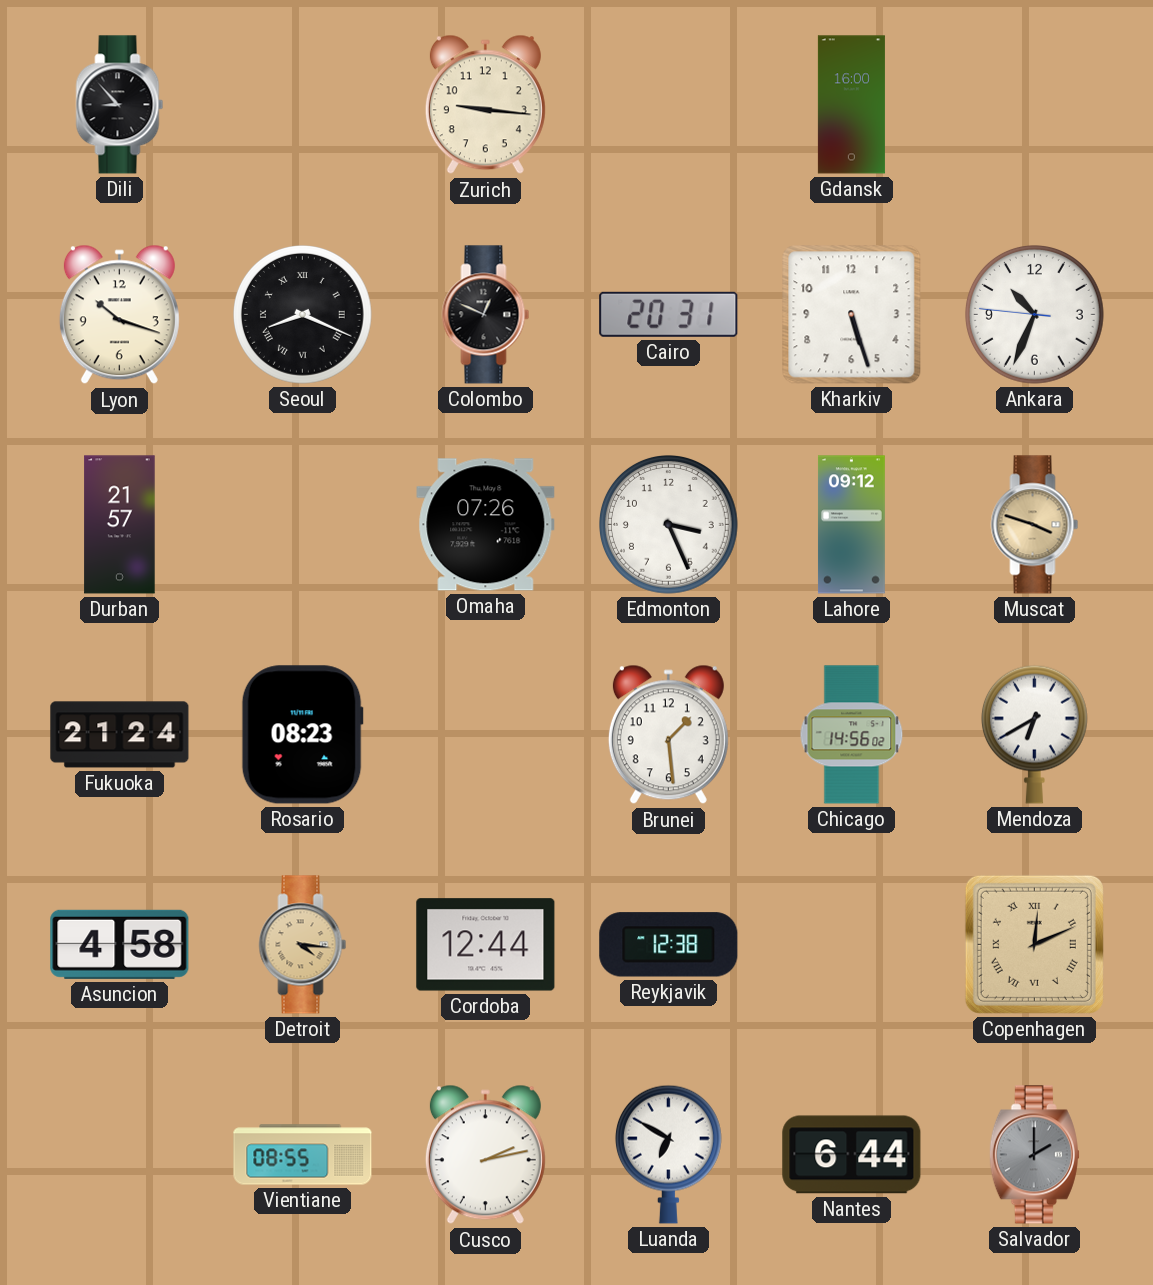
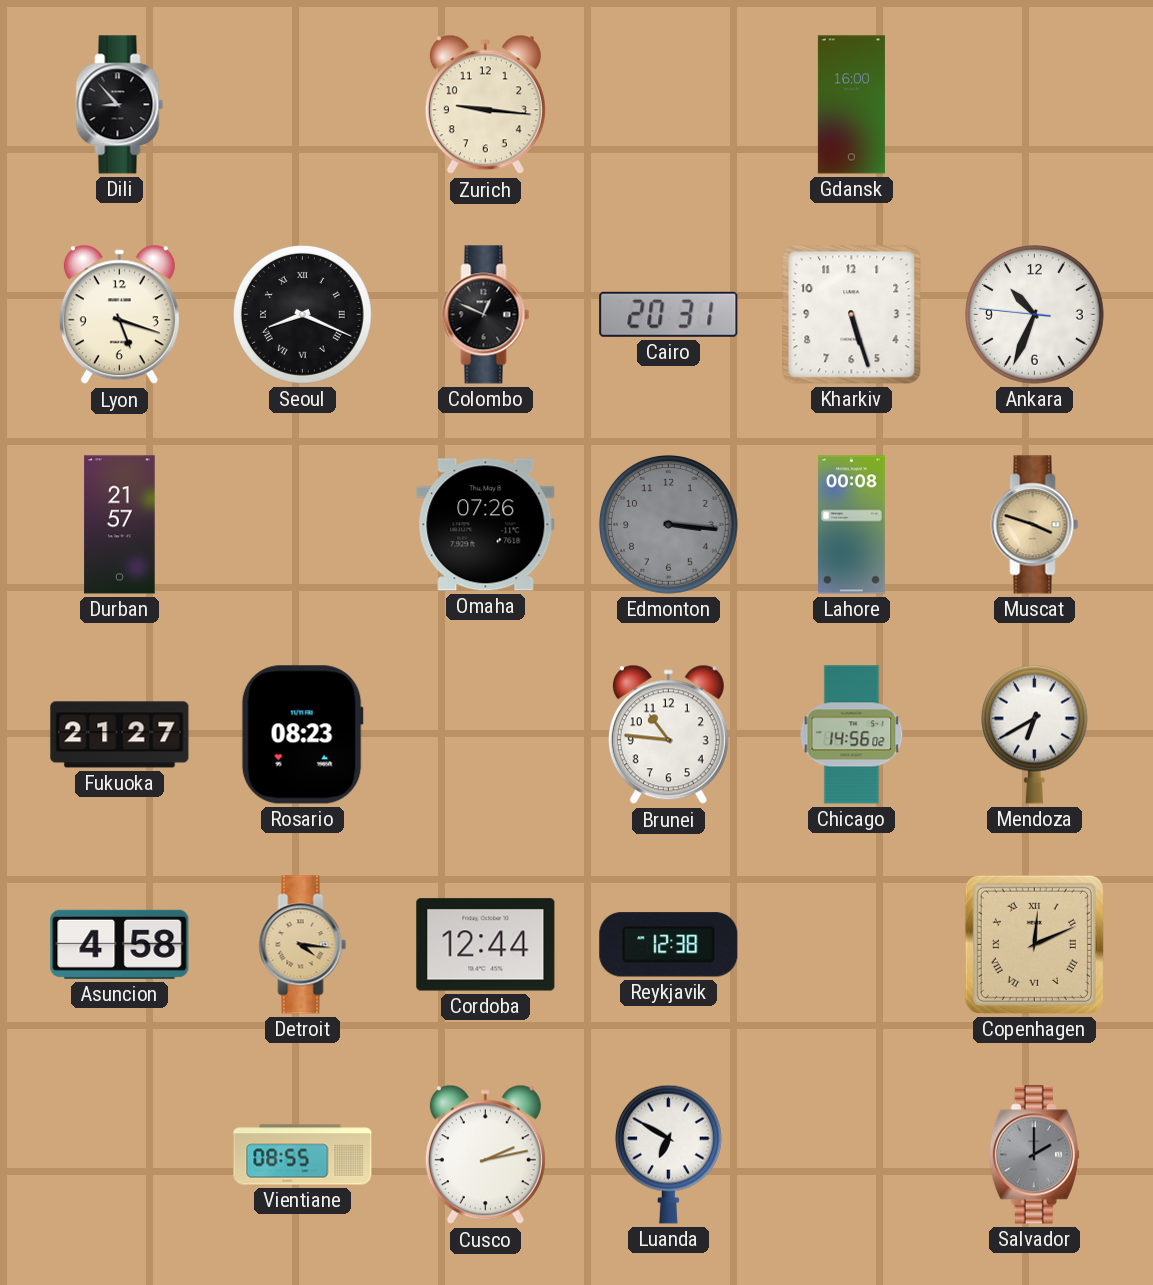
Lyon: 10:18 -> 5:18
Edmonton: 3:26 -> 3:16
Edmonton dial: white -> grey
Lahore: 09:12 -> 00:08
Fukuoka: 21:24 -> 21:27
Brunei: 1:29 -> 10:46
Nantes: 6:44 -> none
